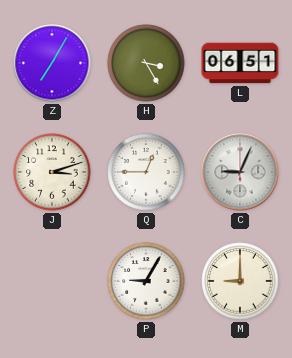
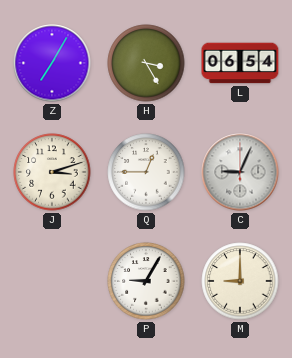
L: 06:51 -> 06:54
